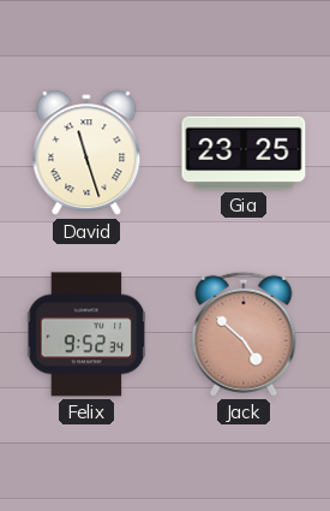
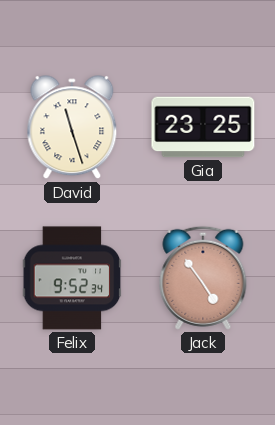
Jack: 4:52 -> 4:54
